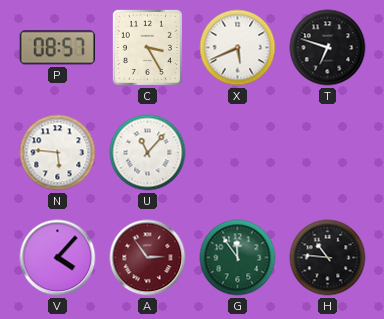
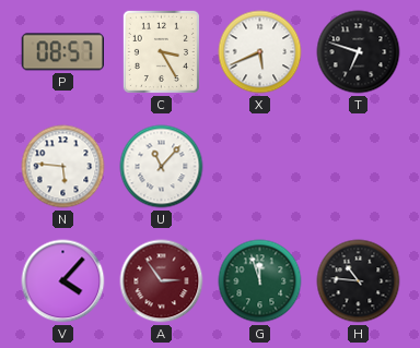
G: 11:54 -> 11:57
